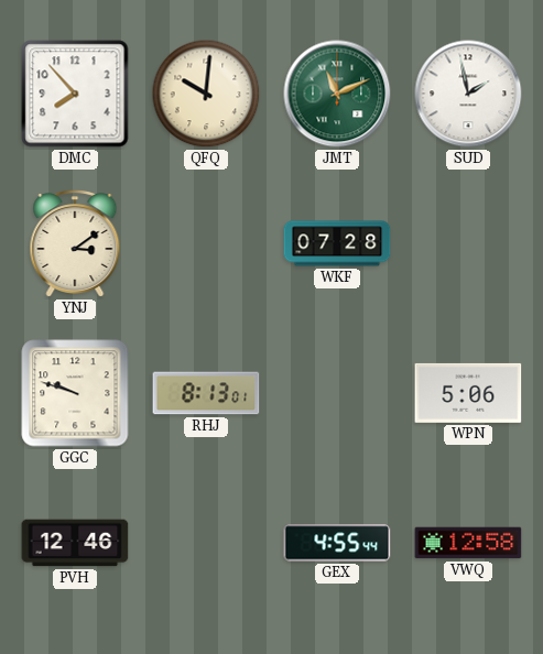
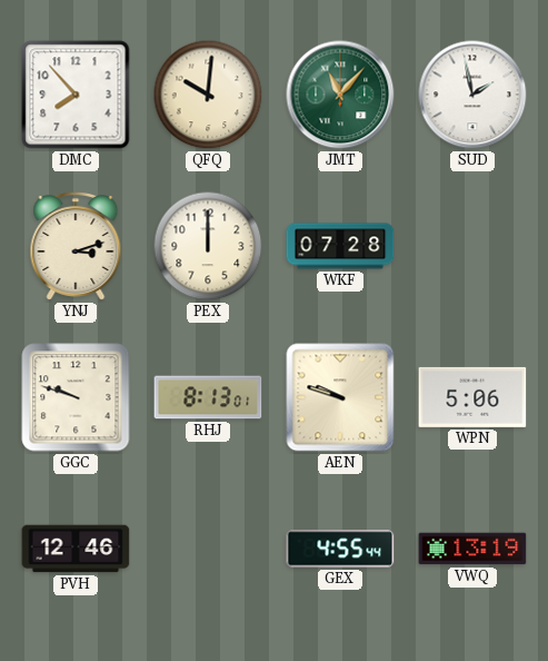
JMT: 11:11 -> 11:07
YNJ: 3:09 -> 3:12
PEX: none -> 12:00
AEN: none -> 9:48
VWQ: 12:58 -> 13:19
